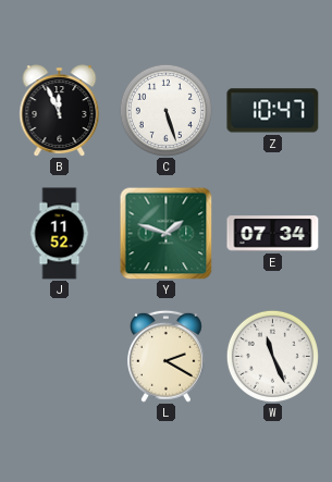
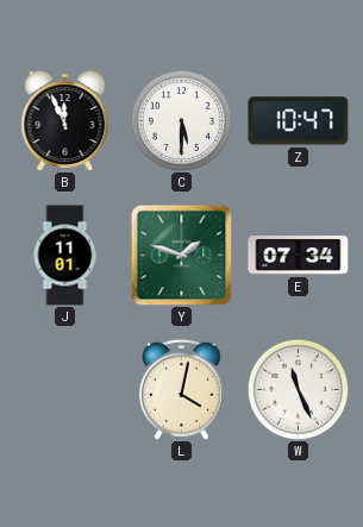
C: 5:27 -> 5:30
J: 11:52 -> 11:01
L: 2:20 -> 4:02
